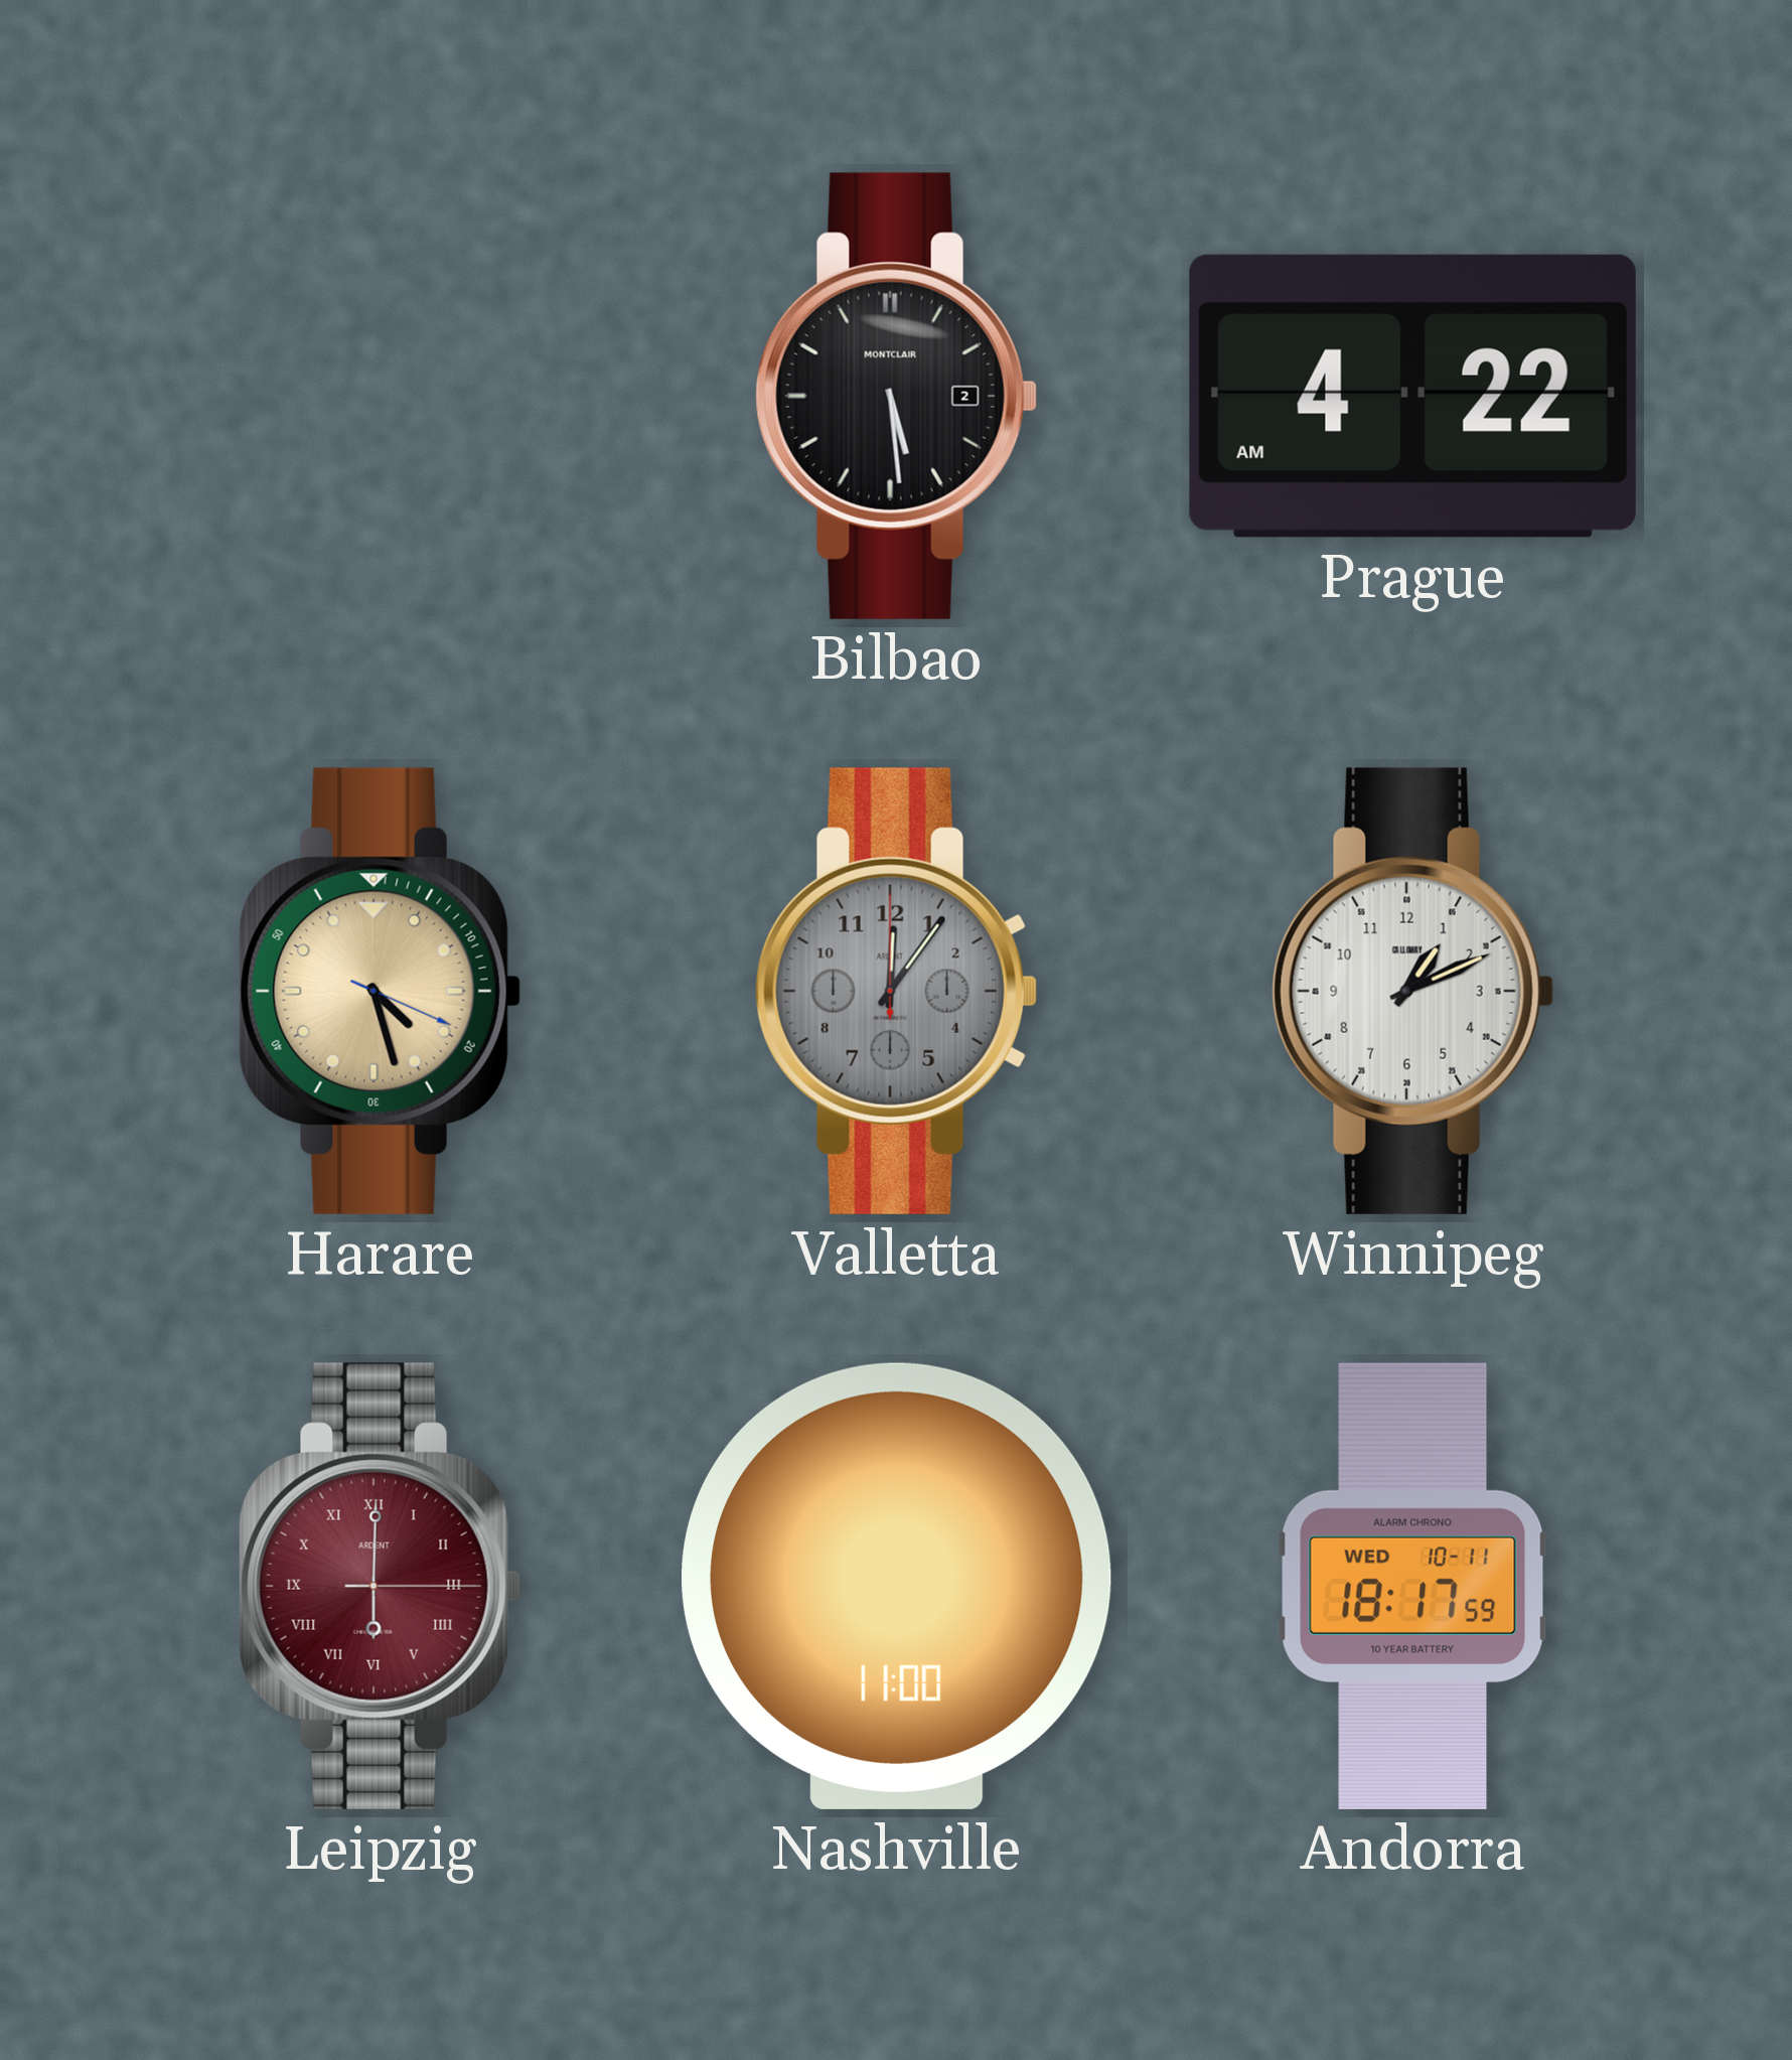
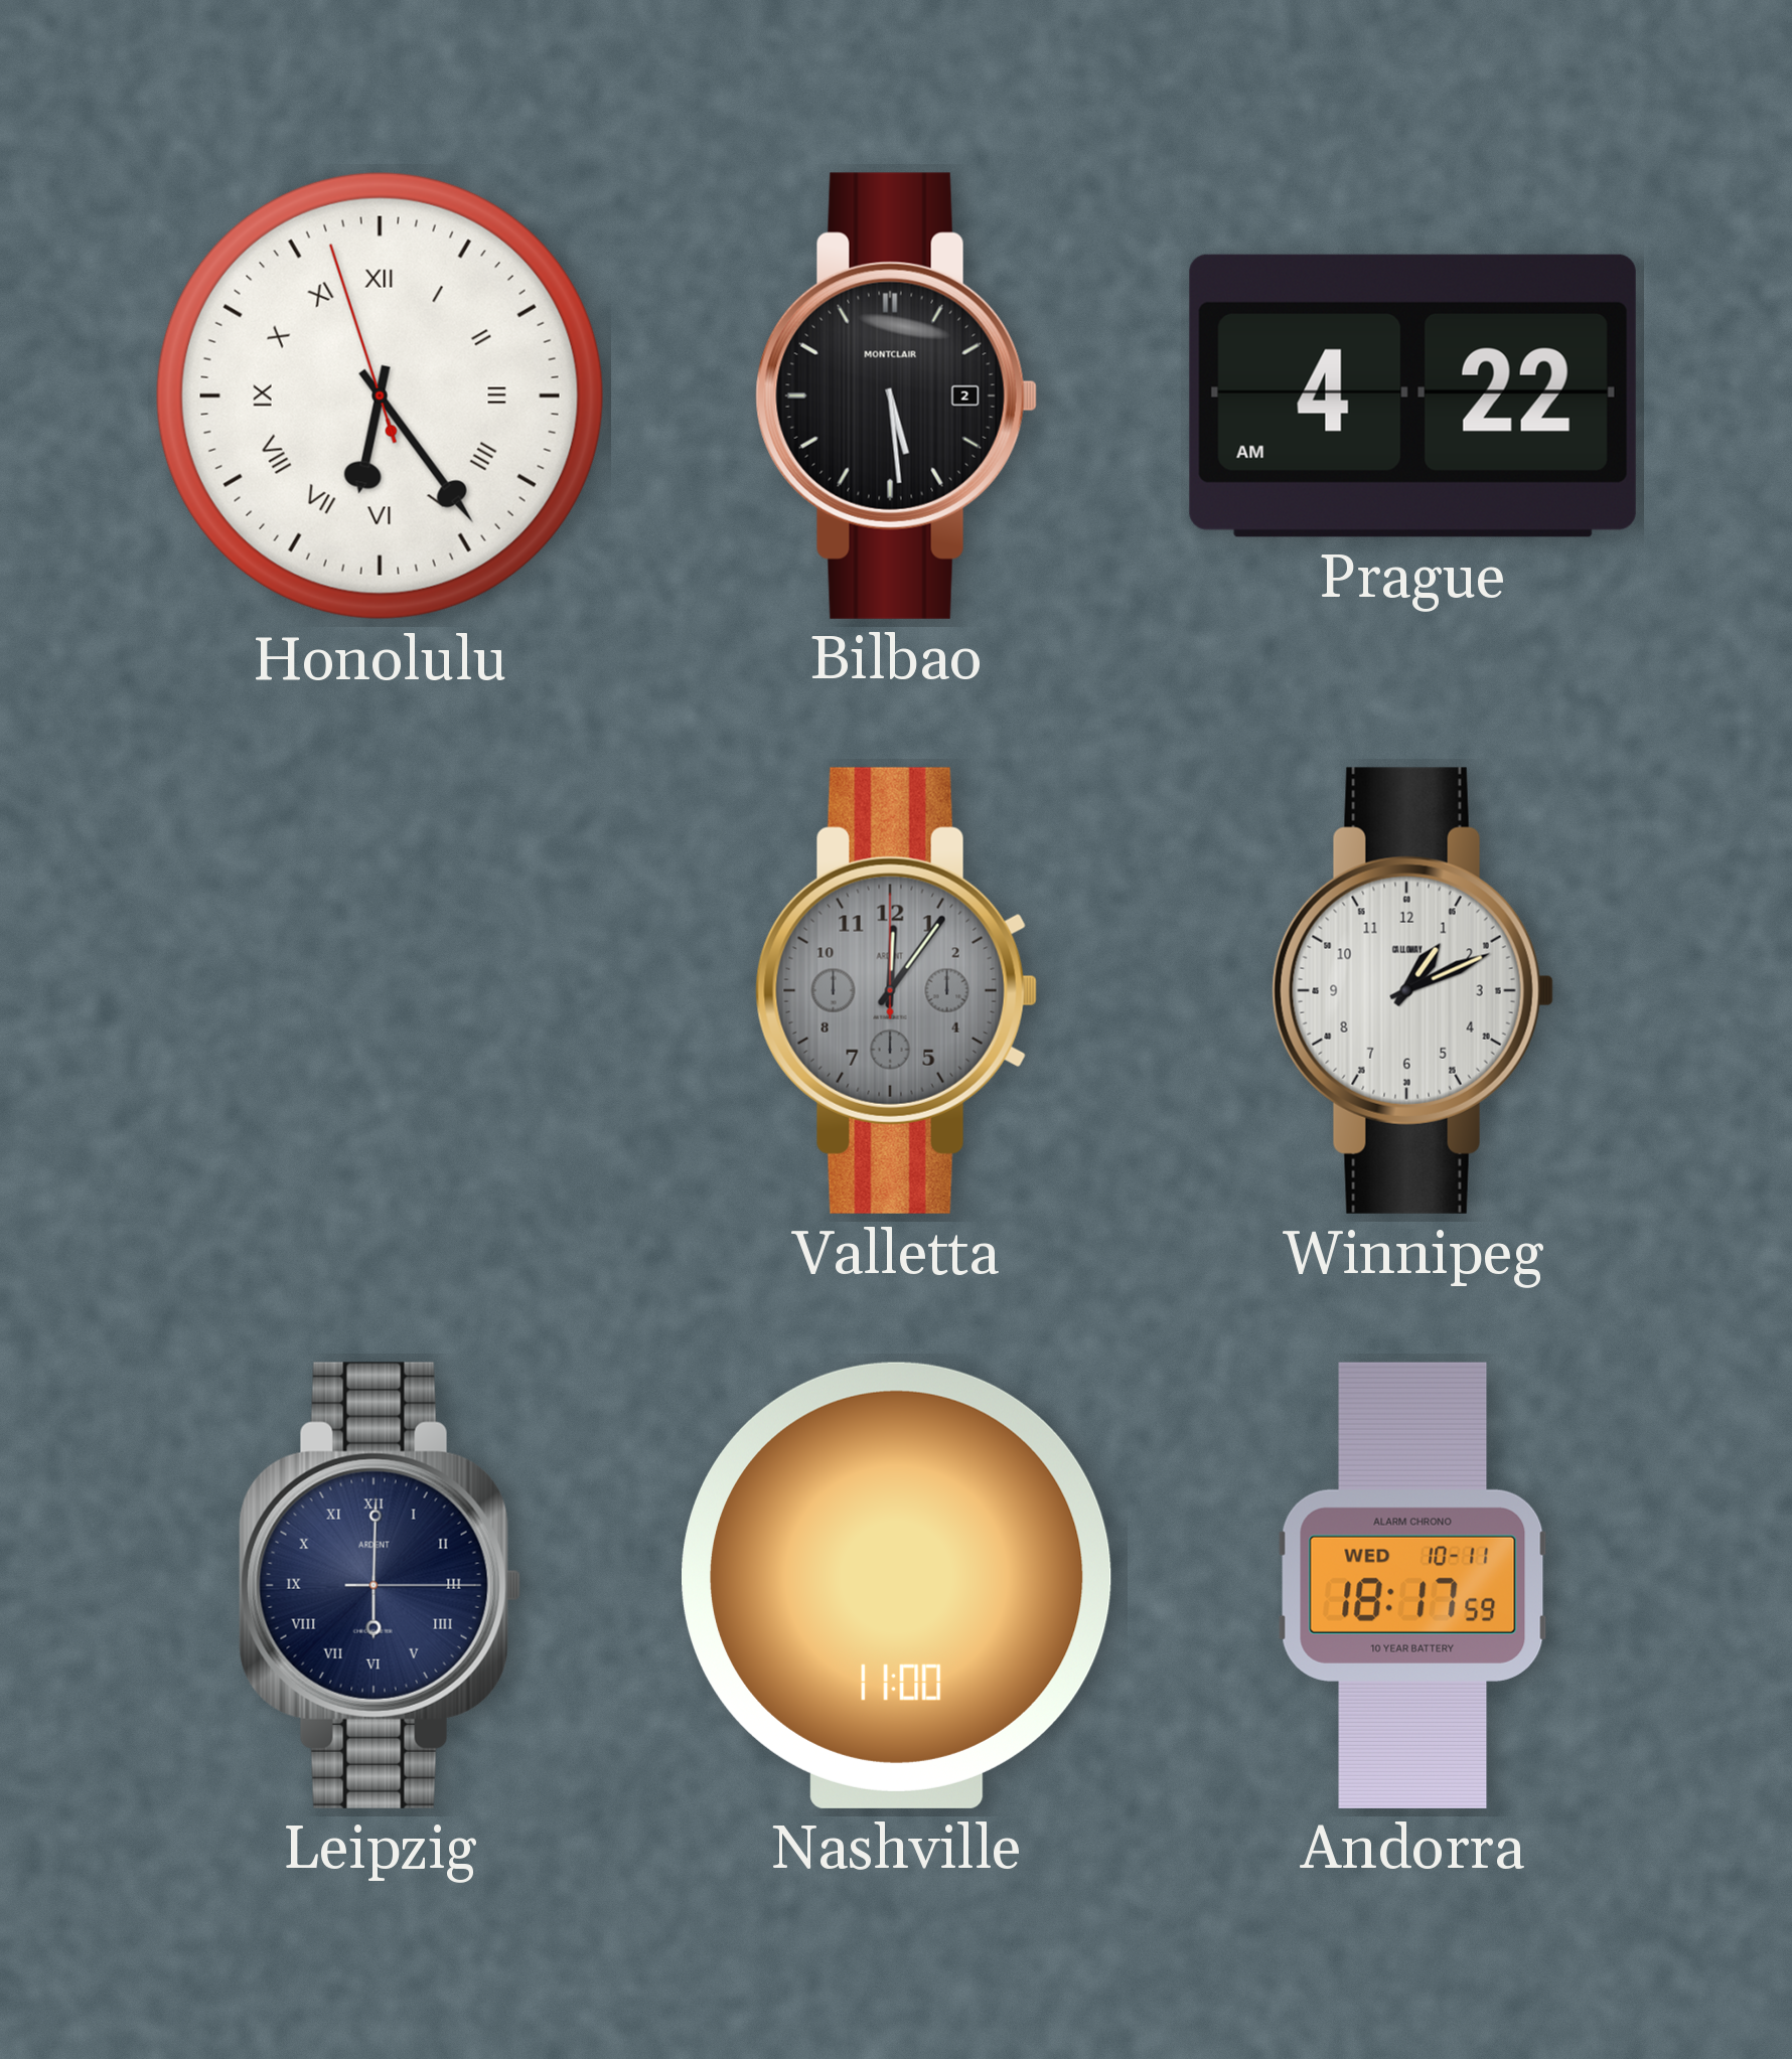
Honolulu: none -> 6:23
Harare: 4:27 -> none
Leipzig dial: burgundy -> navy
